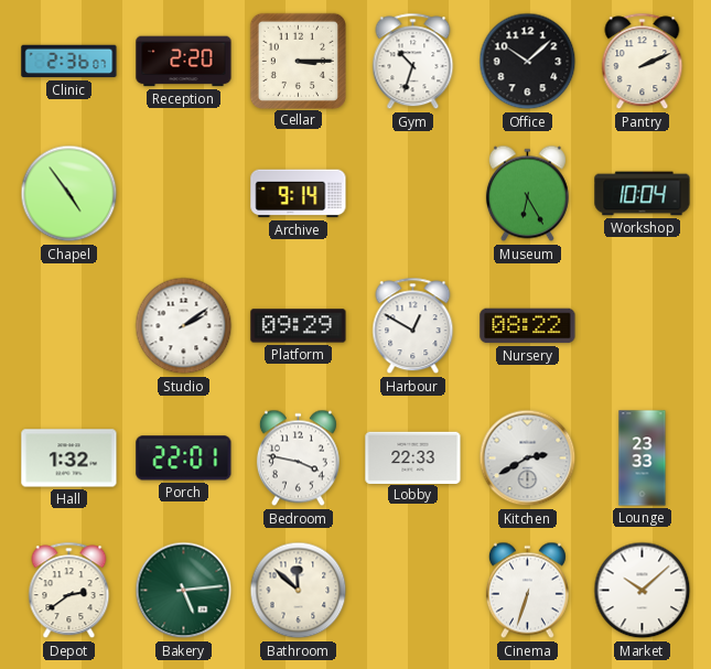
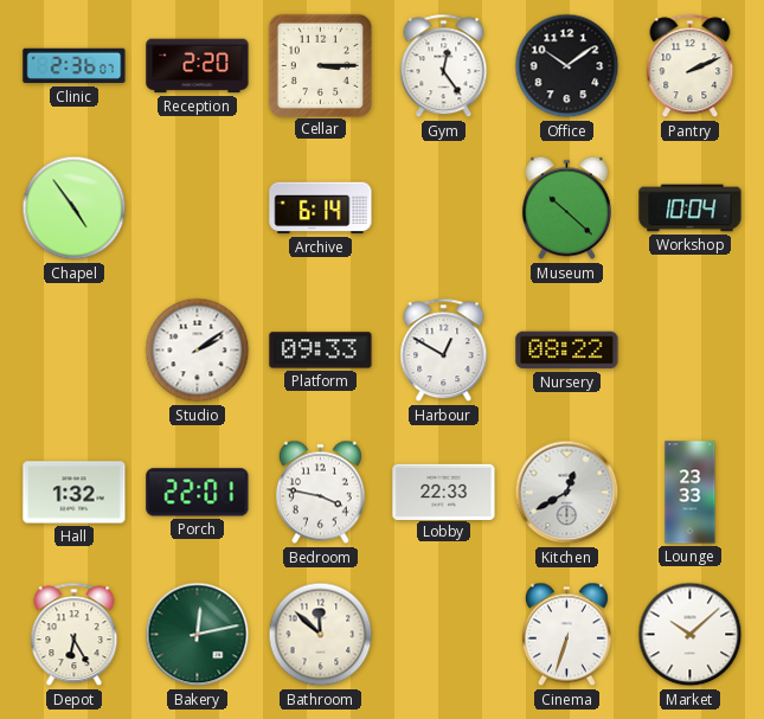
Gym: 10:33 -> 12:24
Office: 10:08 -> 10:09
Archive: 9:14 -> 6:14
Museum: 6:25 -> 10:22
Platform: 09:29 -> 09:33
Kitchen: 2:40 -> 12:40
Depot: 2:39 -> 6:25
Bakery: 5:14 -> 12:13
